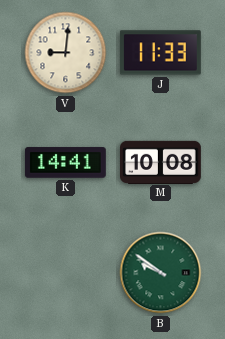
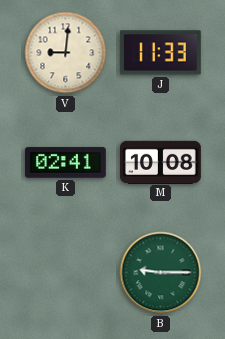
K: 14:41 -> 02:41
B: 9:51 -> 9:15
